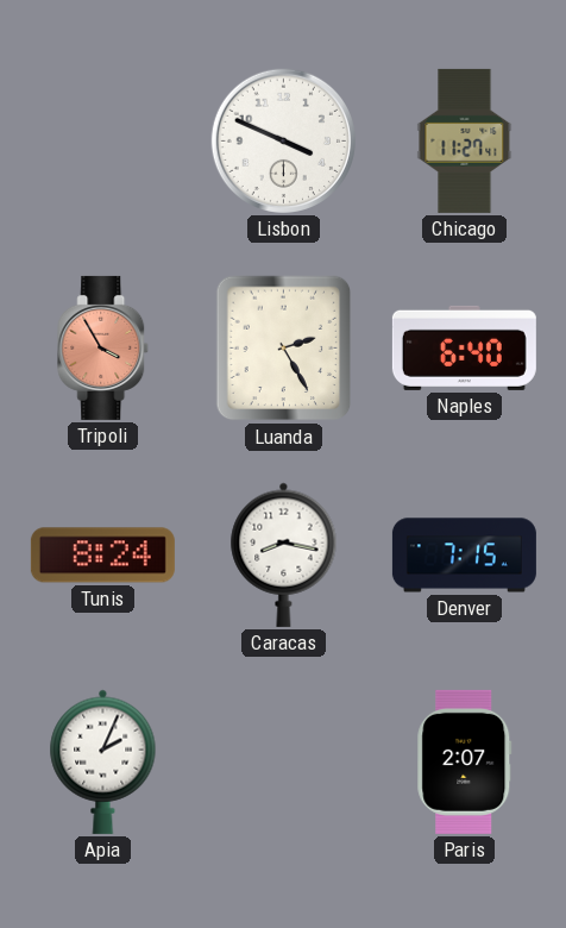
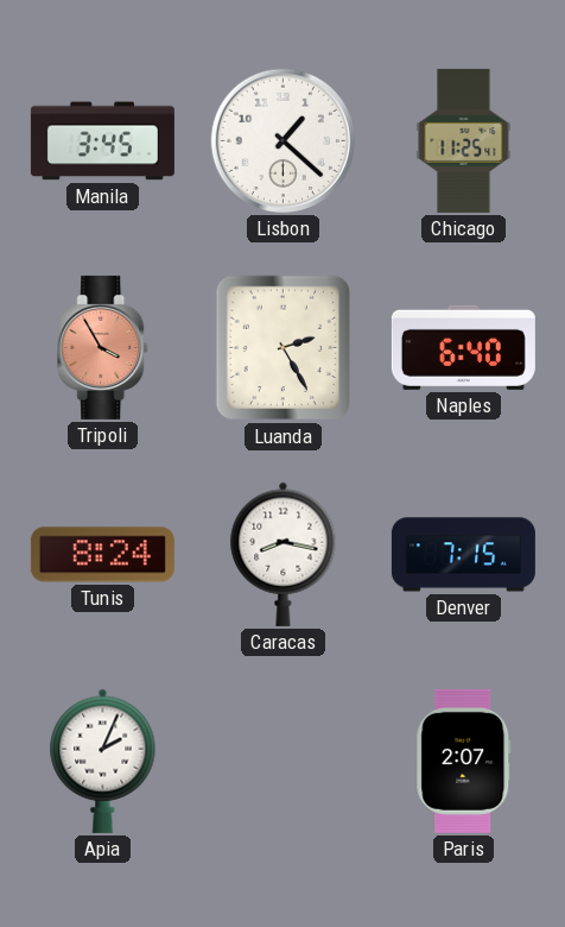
Manila: none -> 3:45
Lisbon: 3:49 -> 1:22
Chicago: 11:27 -> 11:25
